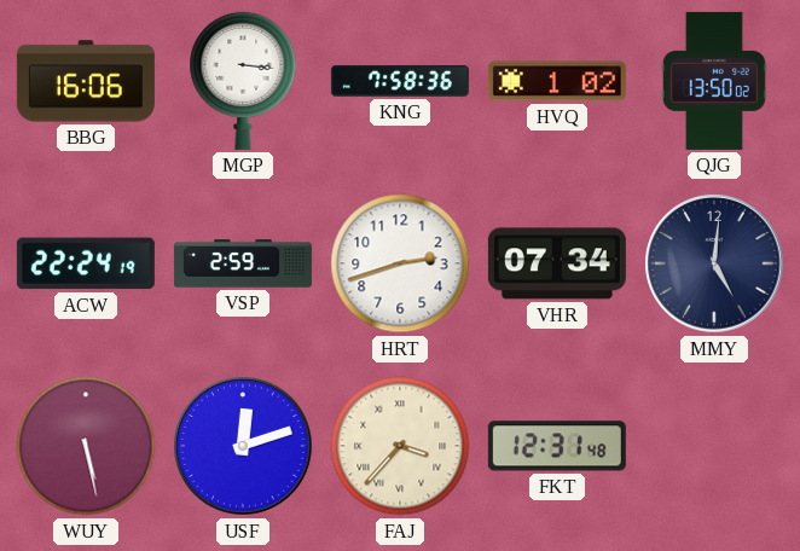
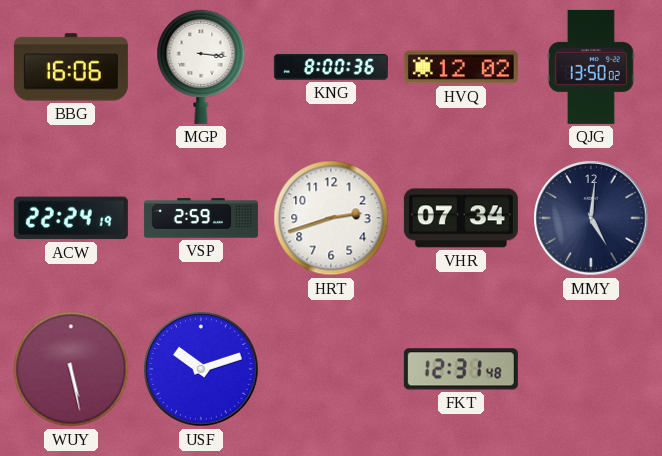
KNG: 7:58 -> 8:00
HVQ: 1:02 -> 12:02
USF: 12:12 -> 10:12
FAJ: 3:37 -> none
